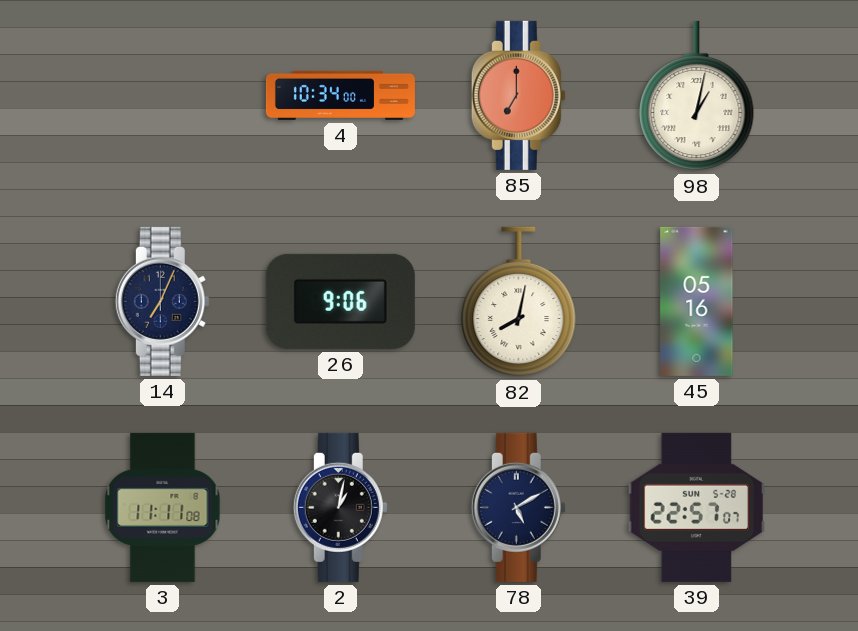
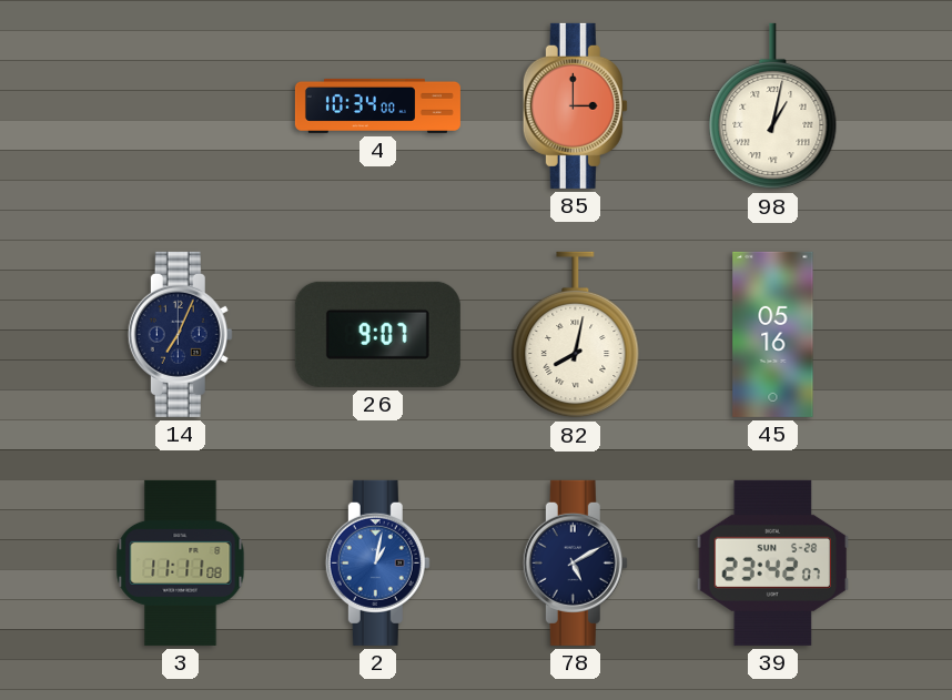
85: 7:00 -> 3:00
26: 9:06 -> 9:07
2 dial: black -> blue
39: 22:57 -> 23:42
